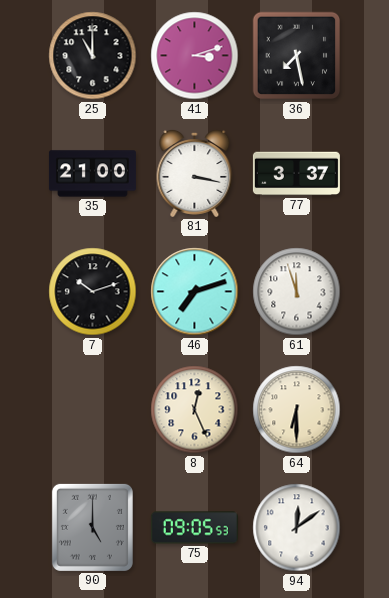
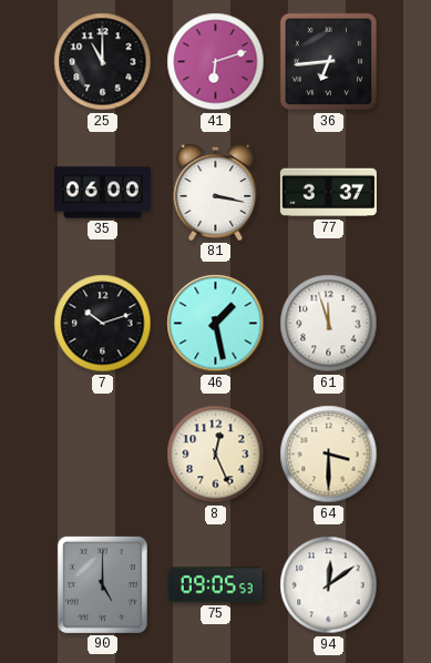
41: 3:12 -> 6:12
36: 7:28 -> 6:44
35: 21:00 -> 06:00
46: 7:12 -> 1:28
64: 6:30 -> 3:30
